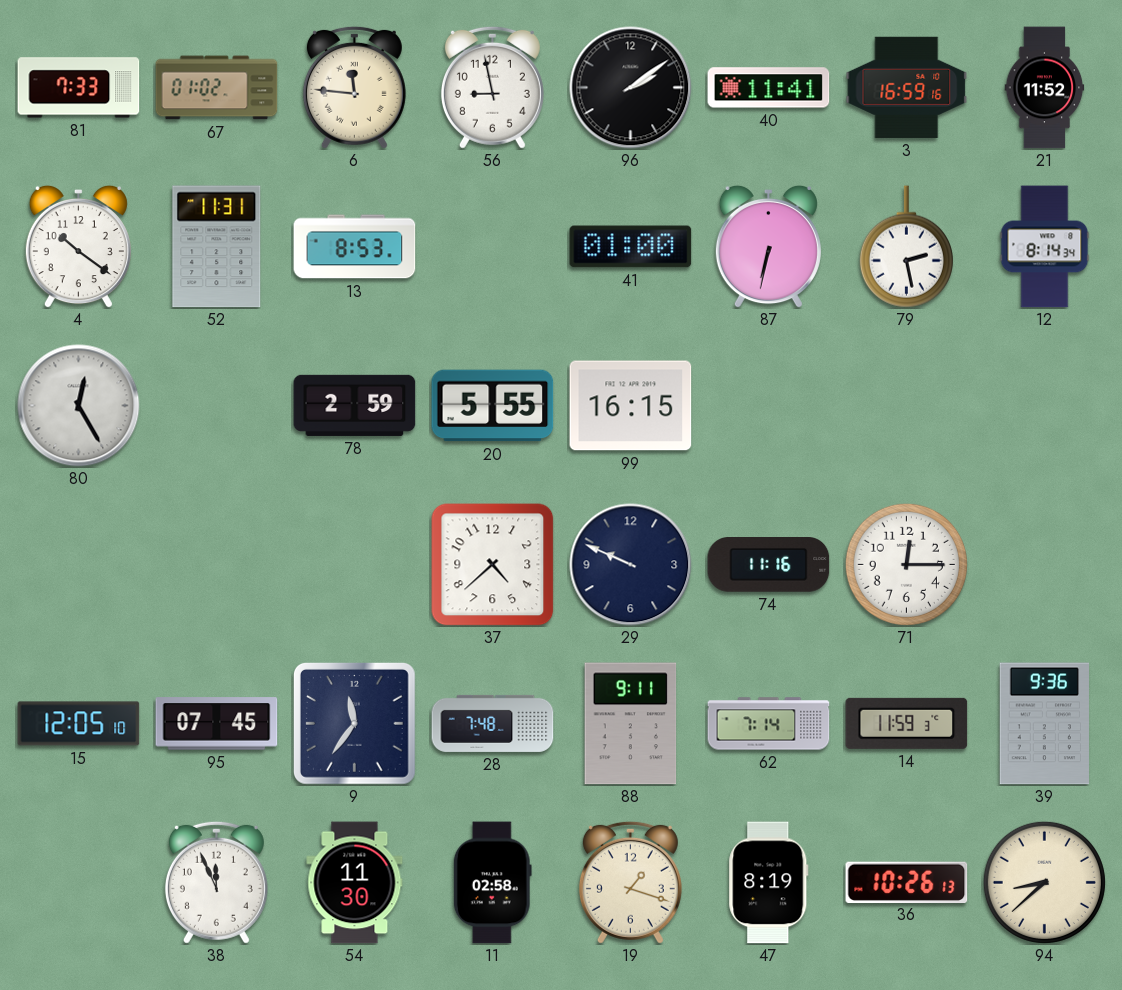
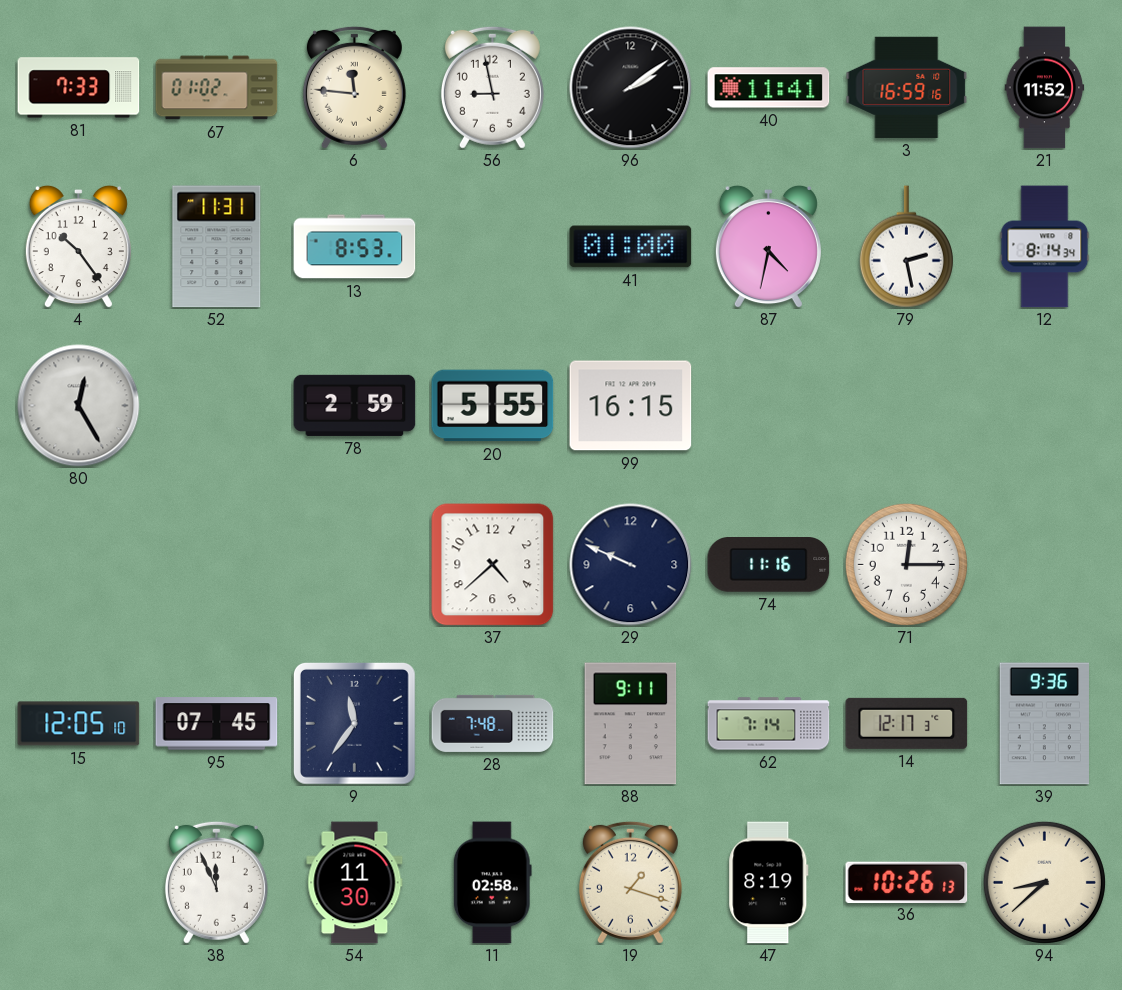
4: 10:21 -> 10:24
87: 6:32 -> 4:32
14: 11:59 -> 12:17
